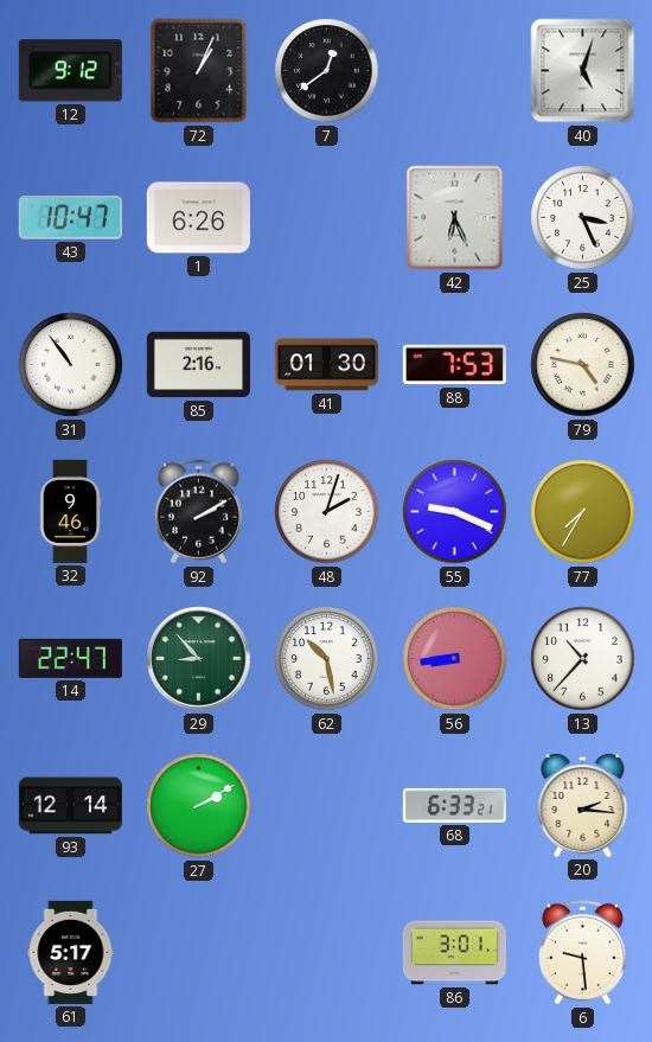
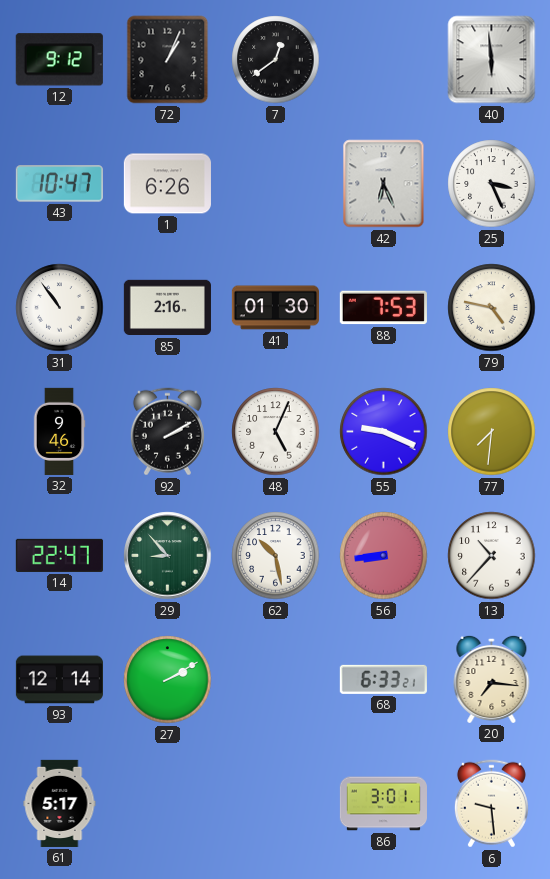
40: 5:03 -> 5:59
48: 2:03 -> 5:04
77: 7:35 -> 7:31
20: 2:16 -> 7:16
